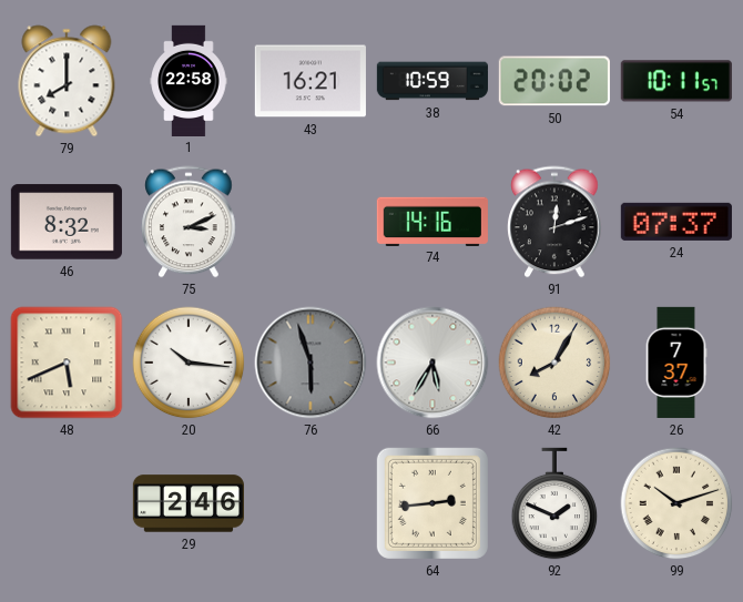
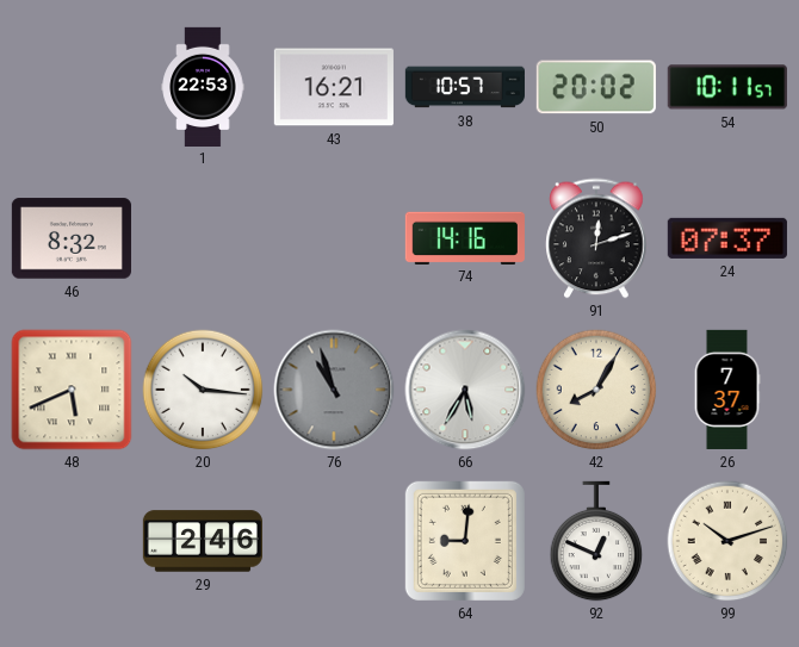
79: 8:00 -> none
1: 22:58 -> 22:53
38: 10:59 -> 10:57
75: 3:11 -> none
76: 5:57 -> 10:57
64: 2:44 -> 9:01
92: 1:49 -> 12:49
